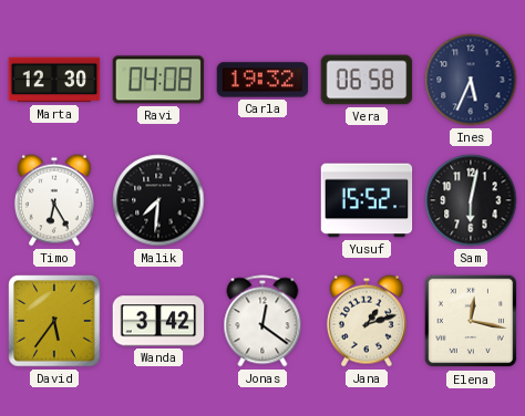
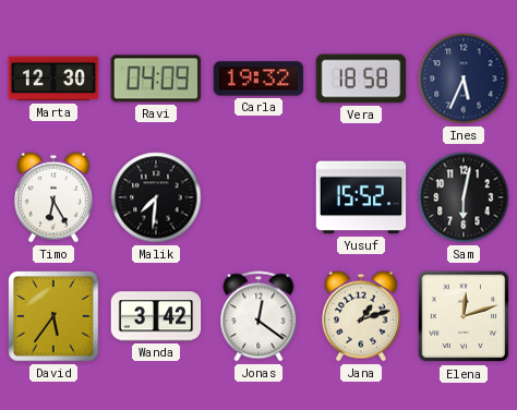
Ravi: 04:08 -> 04:09
Vera: 06:58 -> 18:58
Elena: 12:17 -> 12:12
